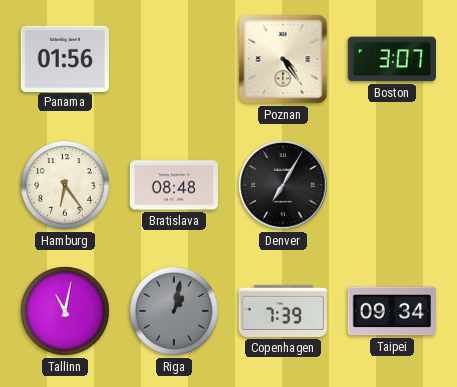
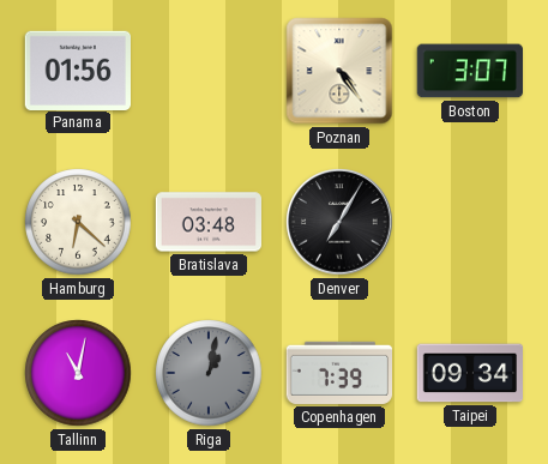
Hamburg: 6:24 -> 6:22
Bratislava: 08:48 -> 03:48
